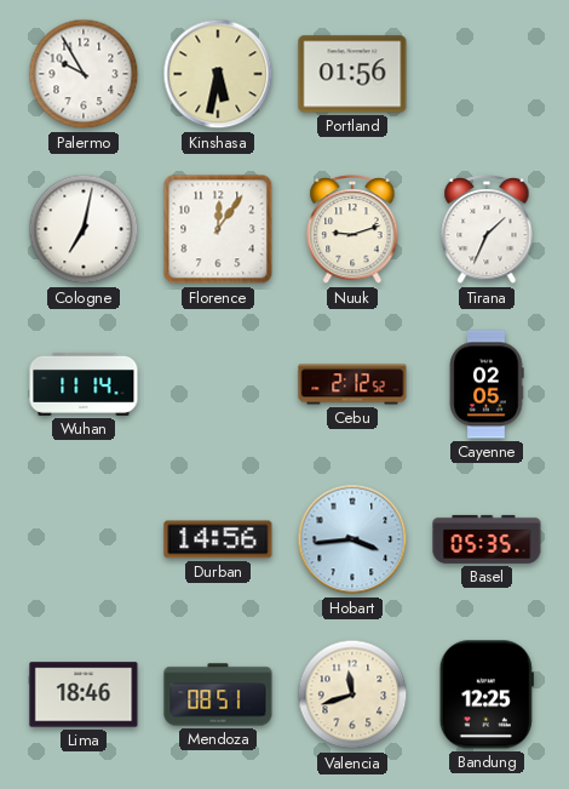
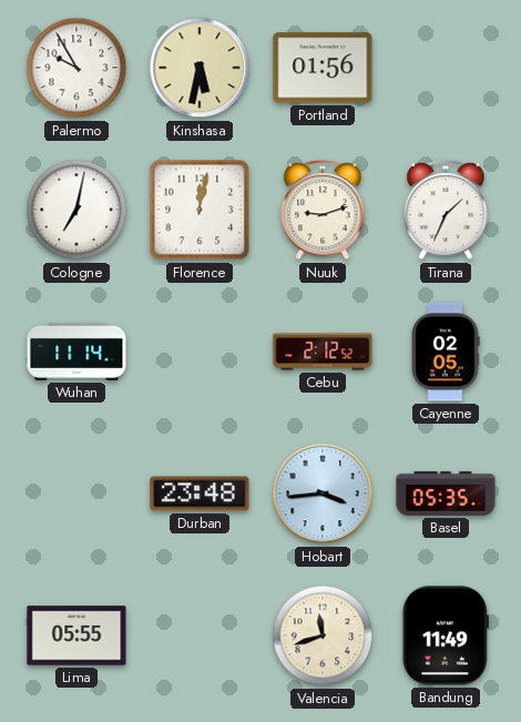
Florence: 12:06 -> 12:02
Durban: 14:56 -> 23:48
Lima: 18:46 -> 05:55
Mendoza: 08:51 -> none
Bandung: 12:25 -> 11:49
